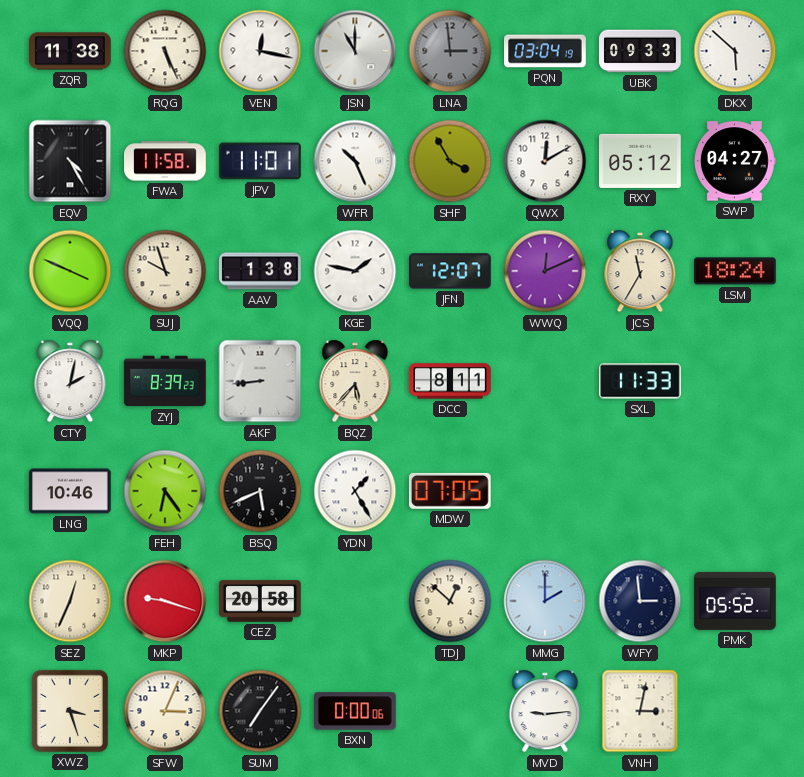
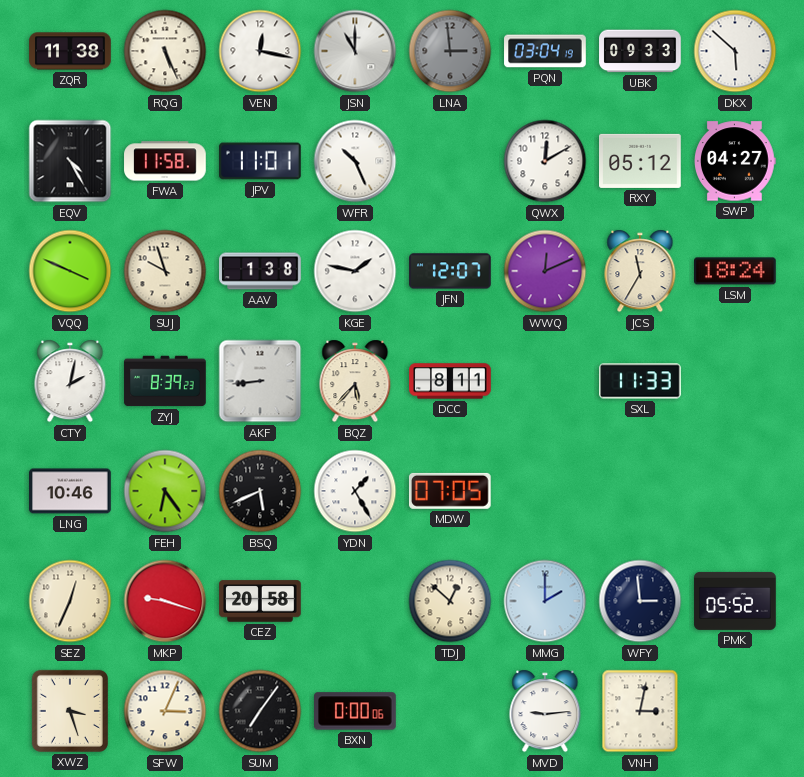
SHF: 3:55 -> none
